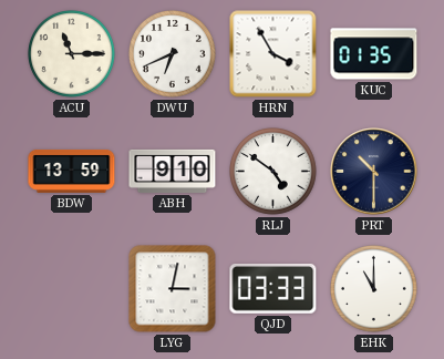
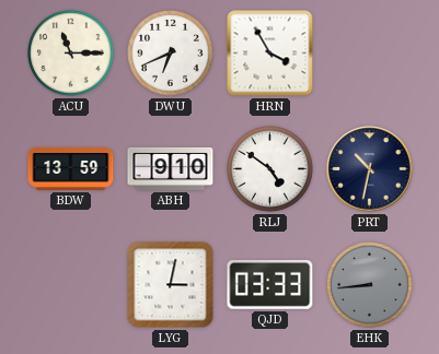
KUC: 01:35 -> none
PRT: 10:30 -> 10:32
EHK: 11:00 -> 8:44
EHK dial: white -> grey
